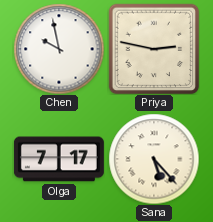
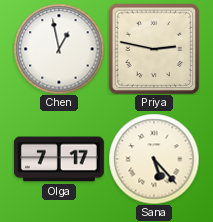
Chen: 9:58 -> 12:58
